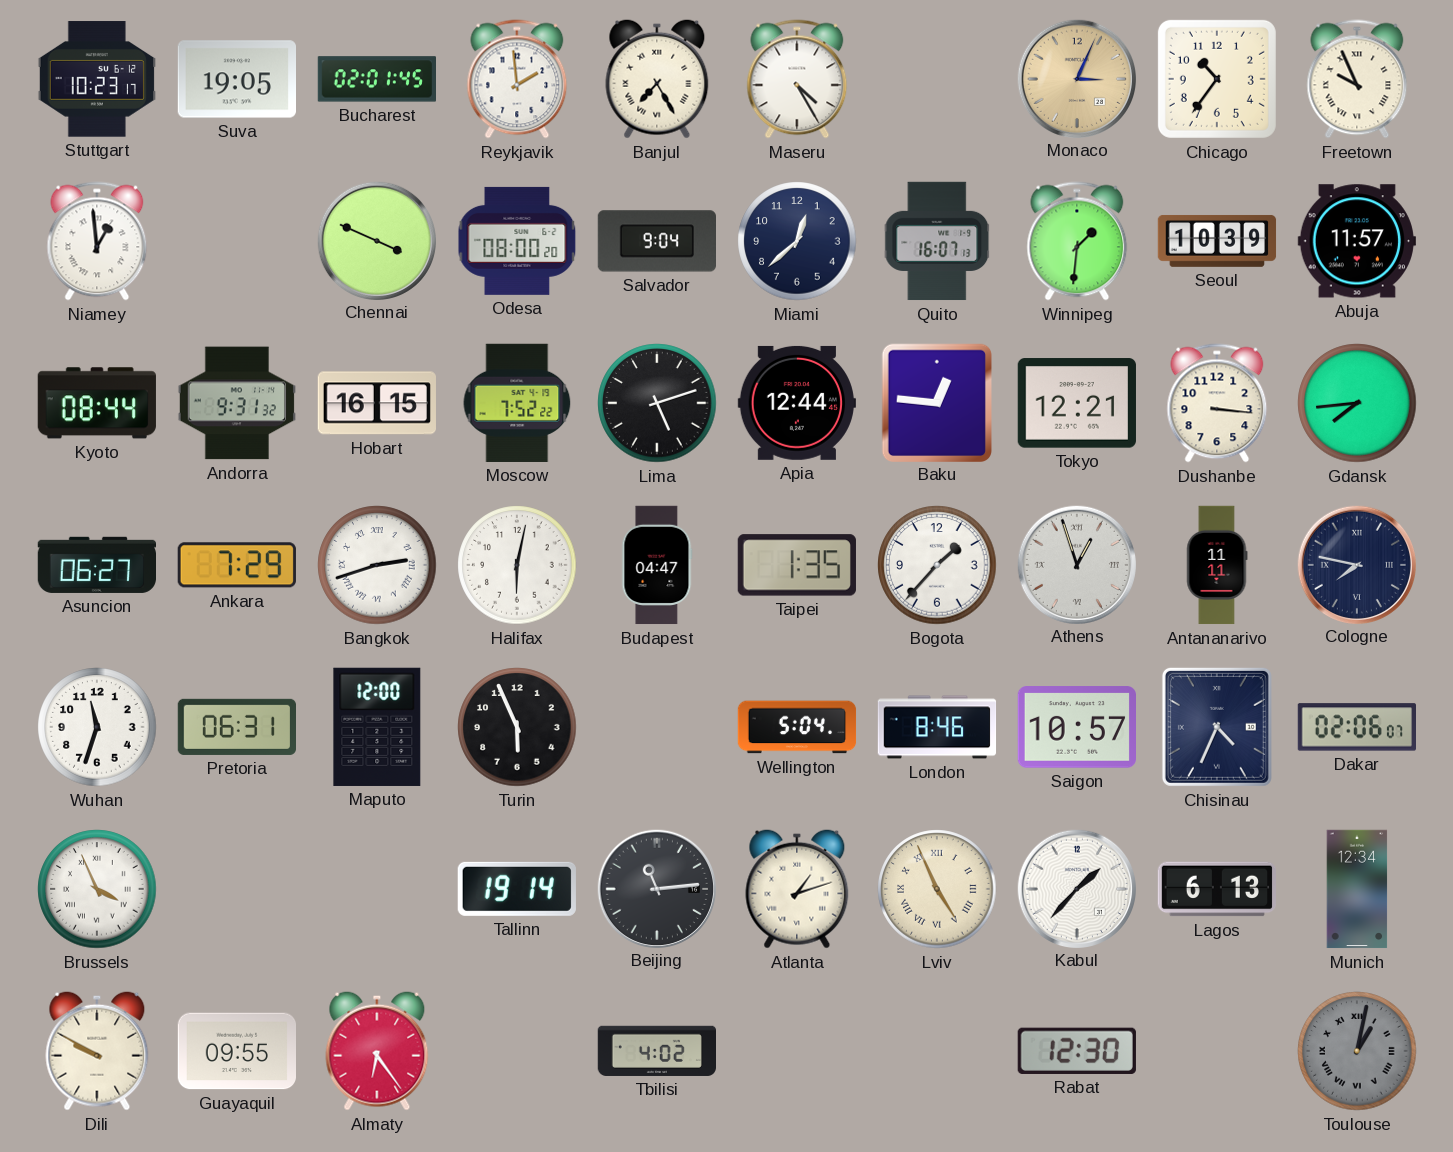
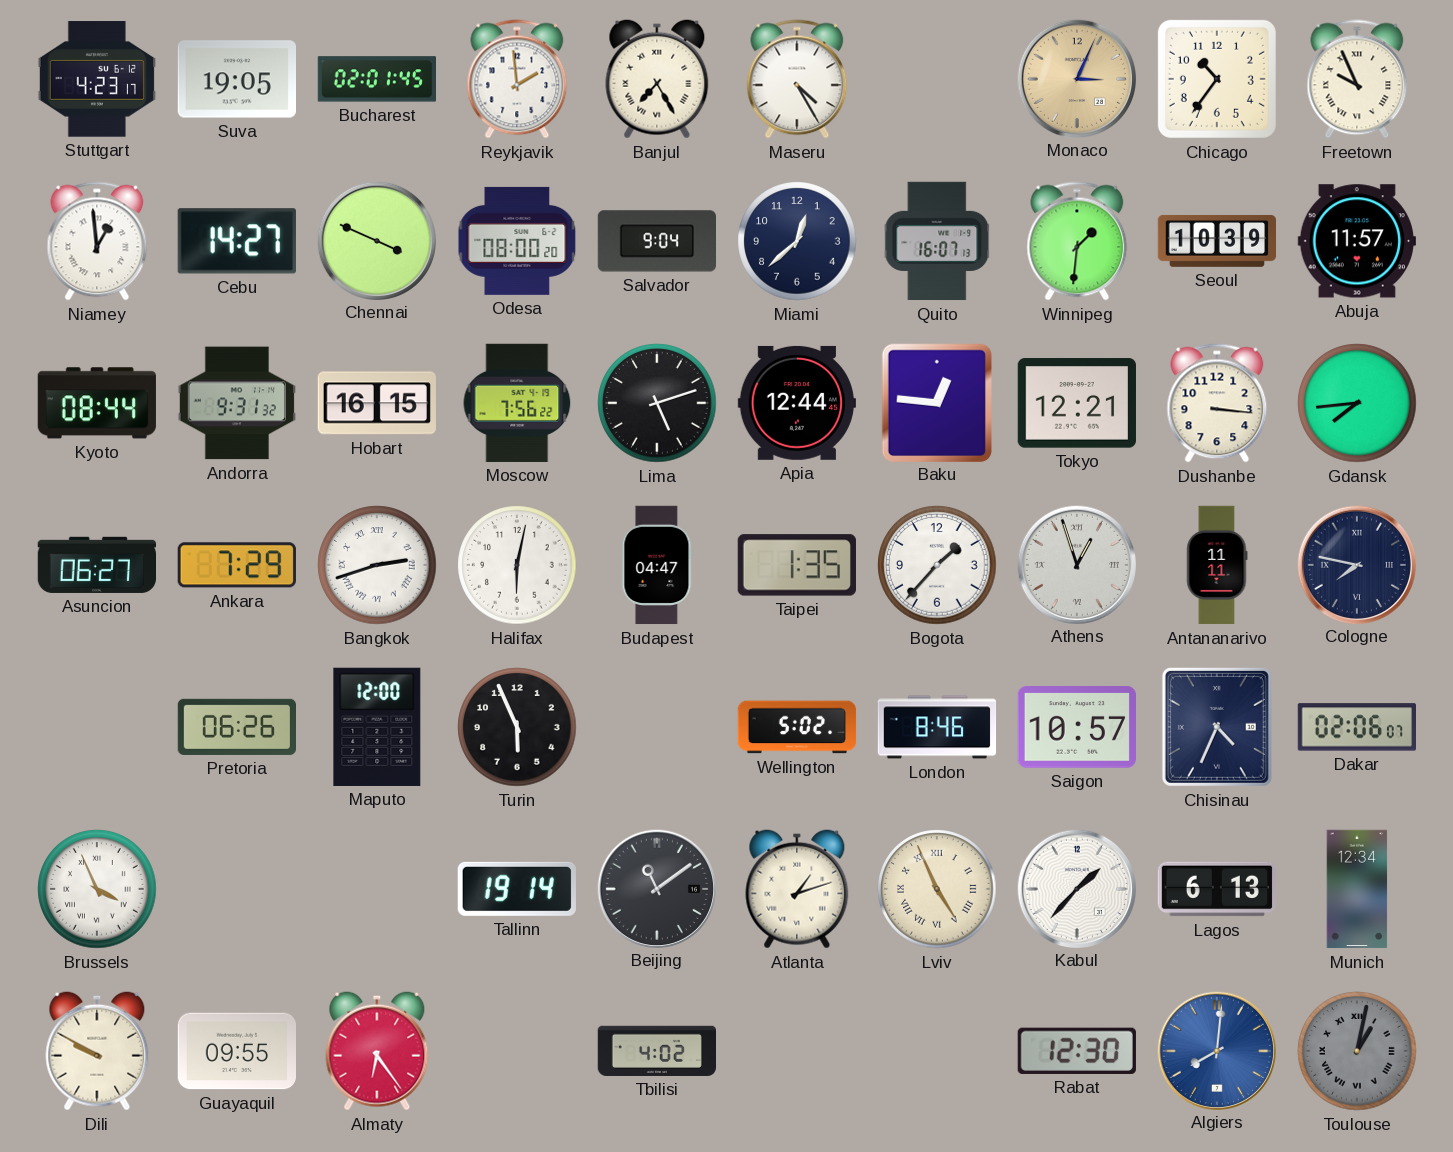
Stuttgart: 10:23 -> 4:23
Cebu: none -> 14:27
Moscow: 7:52 -> 7:56
Wuhan: 11:33 -> none
Pretoria: 06:31 -> 06:26
Wellington: 5:04 -> 5:02
Beijing: 11:14 -> 11:09
Algiers: none -> 8:01
